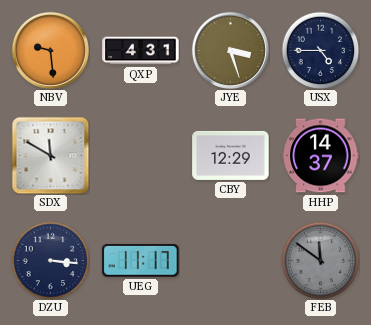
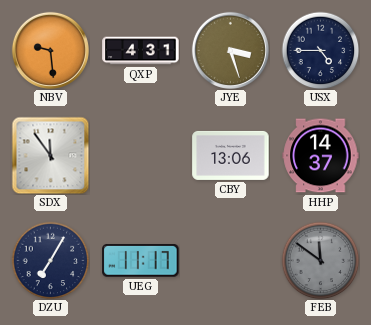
SDX: 11:50 -> 11:54
CBY: 12:29 -> 13:06
DZU: 3:16 -> 7:05
